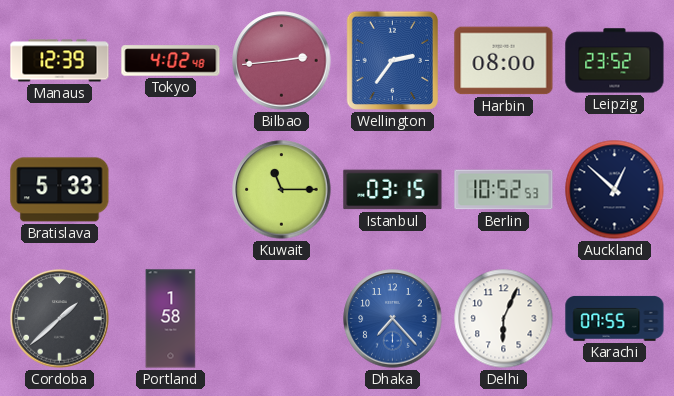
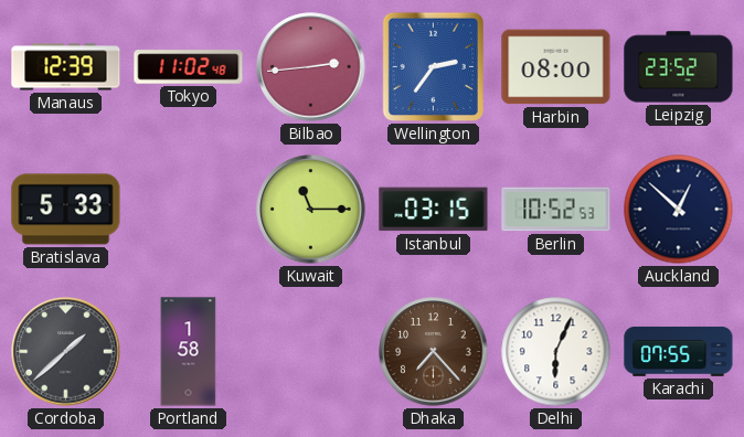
Tokyo: 4:02 -> 11:02
Dhaka dial: blue -> brown
